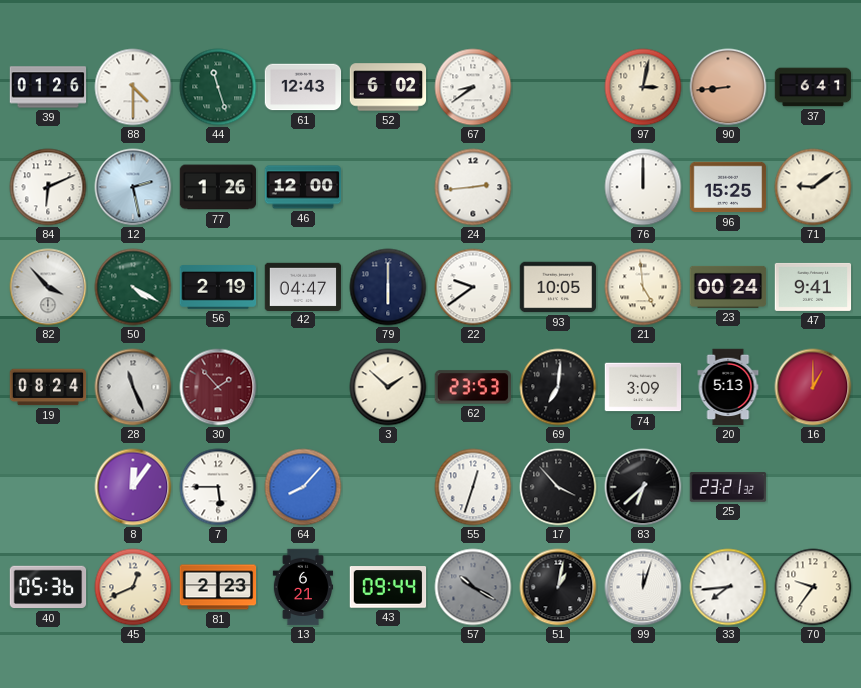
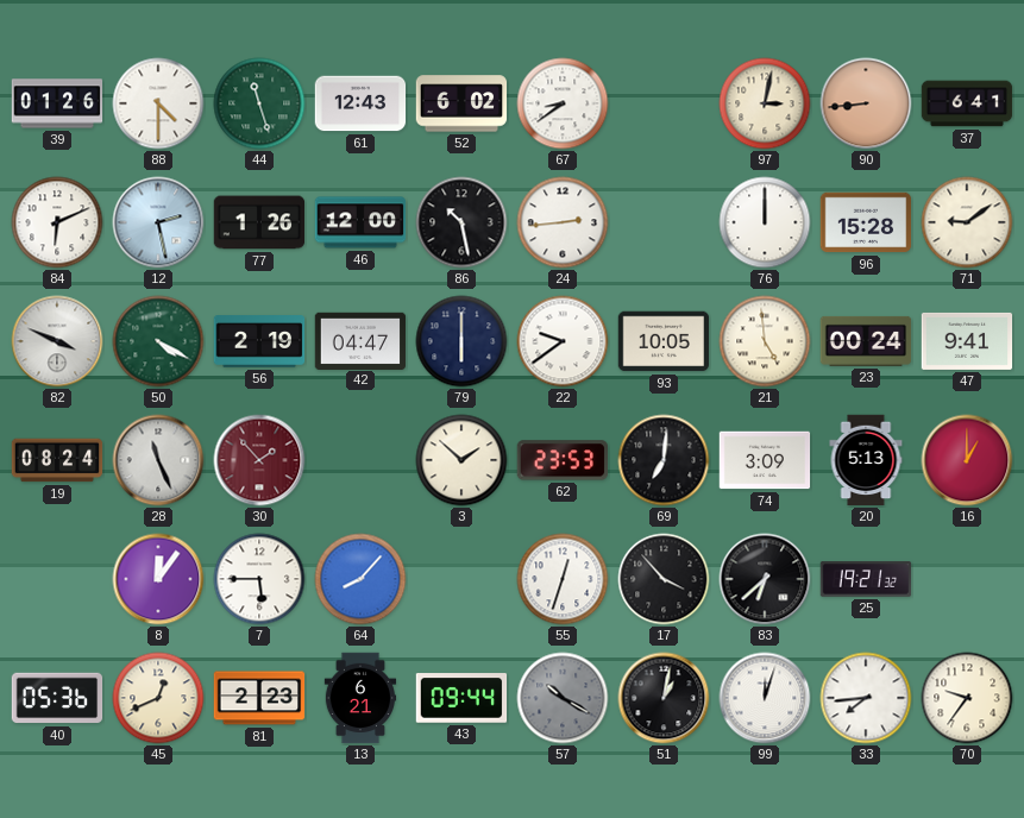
86: none -> 10:28
96: 15:25 -> 15:28
82: 3:53 -> 3:49
25: 23:21 -> 19:21
